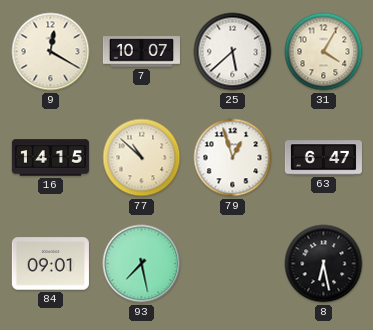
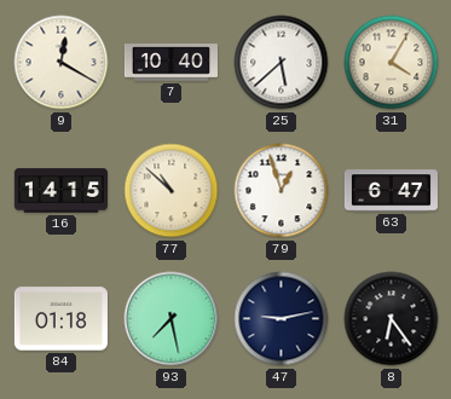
7: 10:07 -> 10:40
84: 09:01 -> 01:18
47: none -> 9:13
8: 6:28 -> 6:24
